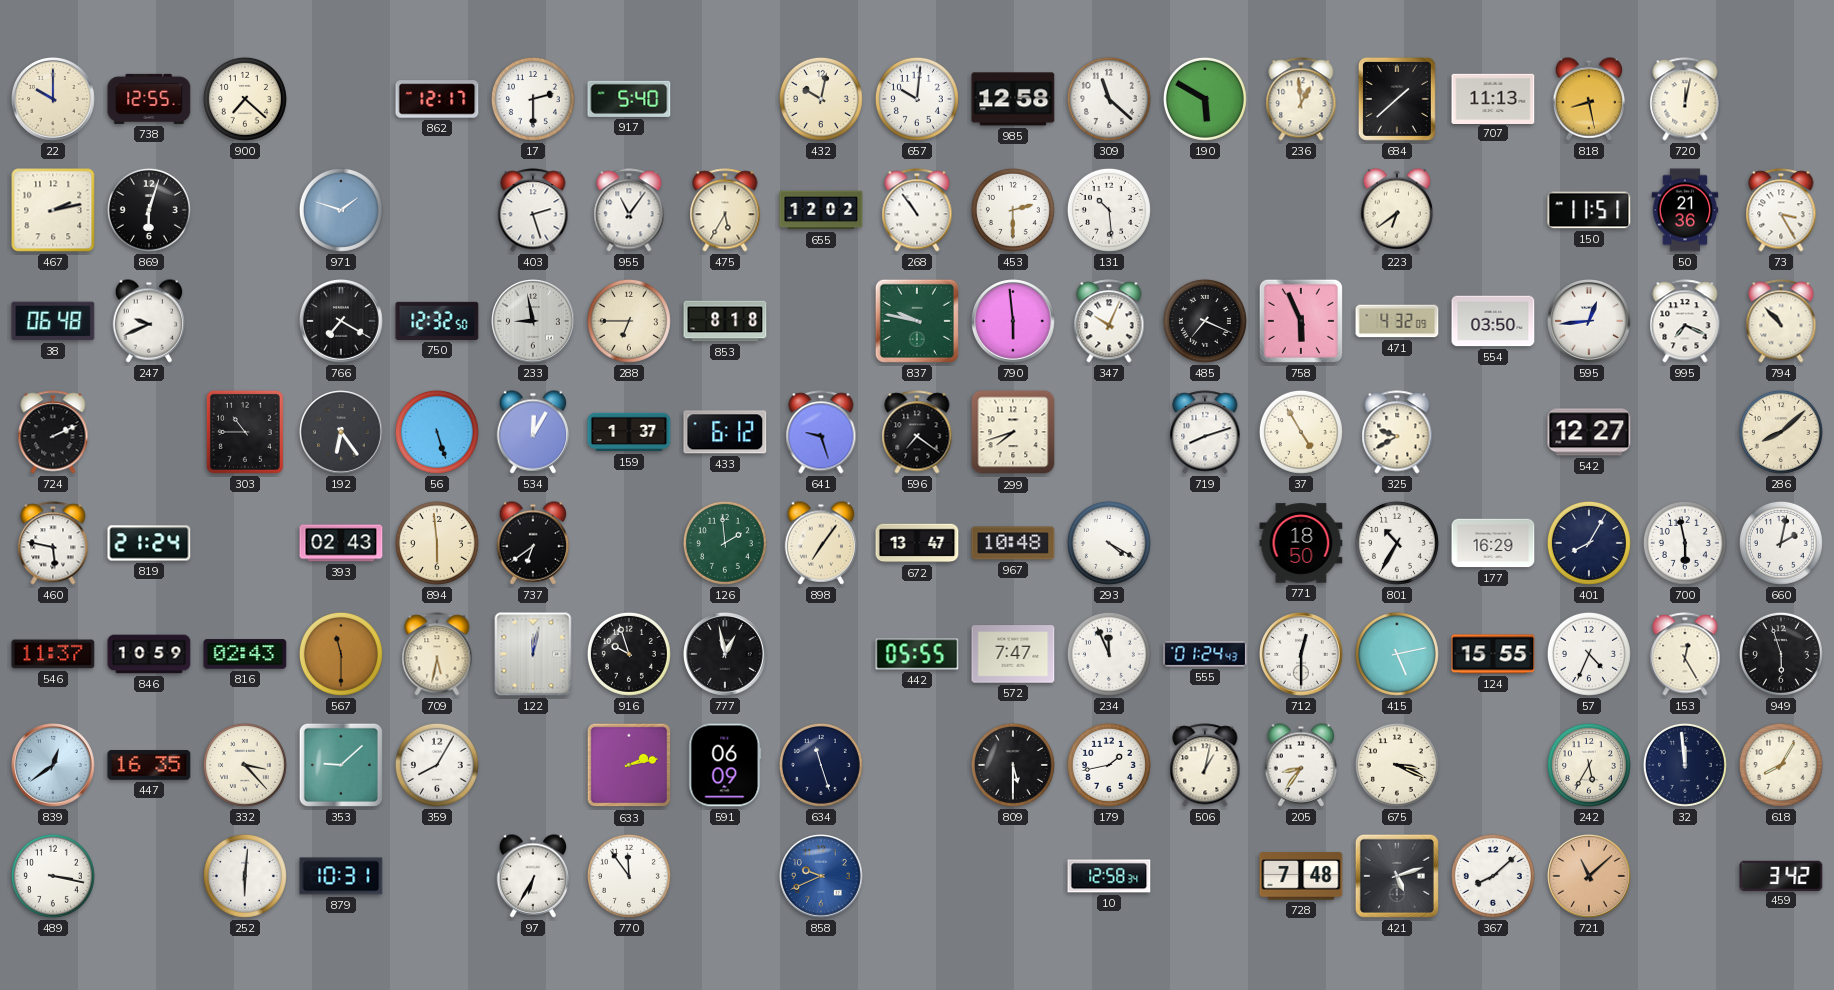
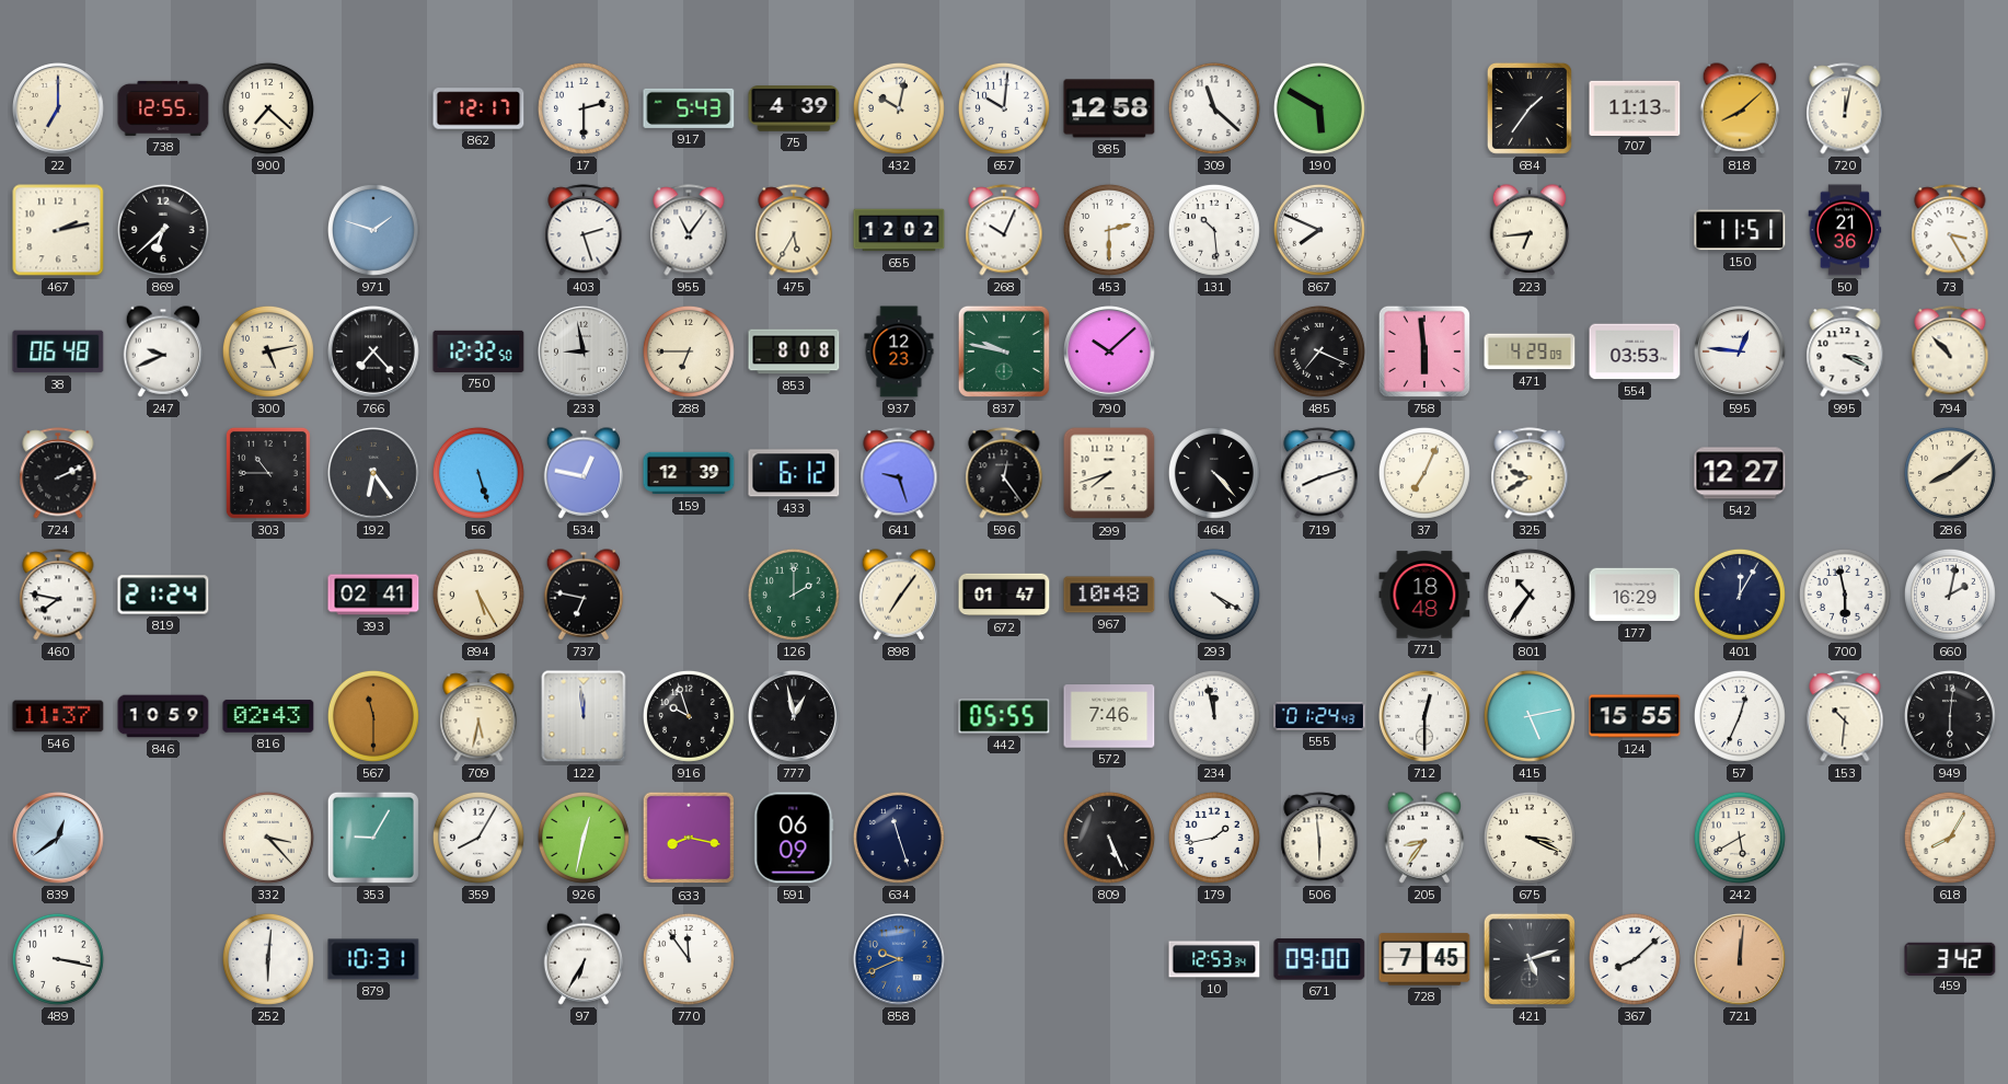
22: 10:00 -> 7:00
917: 5:40 -> 5:43
75: none -> 4:39
236: 12:59 -> none
684: 1:38 -> 1:36
818: 8:28 -> 8:08
869: 6:03 -> 6:38
268: 10:54 -> 10:04
867: none -> 7:49
223: 6:39 -> 6:44
300: none -> 5:13
766: 7:20 -> 7:23
853: 8:18 -> 8:08
937: none -> 12:23
790: 5:59 -> 10:08
347: 10:04 -> none
758: 5:56 -> 5:59
471: 4:32 -> 4:29
554: 03:50 -> 03:53
595: 12:44 -> 12:46
995: 7:19 -> 3:19
534: 12:05 -> 12:47
159: 1:37 -> 12:39
596: 7:21 -> 12:24
464: none -> 4:23
37: 4:55 -> 7:04
460: 5:47 -> 7:47
393: 02:43 -> 02:41
894: 5:59 -> 5:25
737: 6:39 -> 6:47
126: 1:59 -> 2:00
672: 13:47 -> 01:47
771: 18:50 -> 18:48
801: 10:35 -> 10:36
401: 8:05 -> 12:05
122: 12:02 -> 11:59
572: 7:47 -> 7:46
234: 11:56 -> 11:58
57: 4:34 -> 12:34
153: 12:25 -> 10:31
949: 5:57 -> 6:01
447: 16:35 -> none
353: 9:08 -> 9:05
926: none -> 12:32
633: 2:13 -> 8:17
809: 5:30 -> 5:26
506: 1:02 -> 5:59
242: 5:35 -> 5:40
32: 11:59 -> none
10: 12:58 -> 12:53
671: none -> 09:00
728: 7:48 -> 7:45
721: 11:08 -> 12:01
